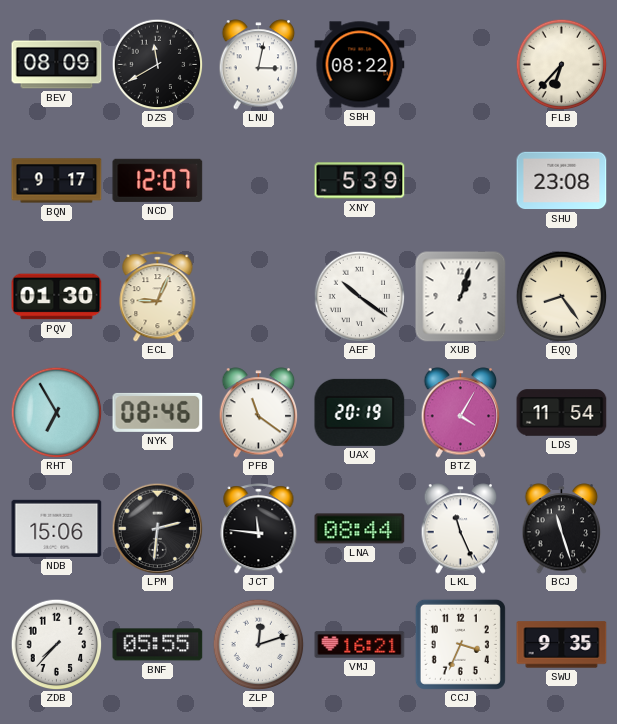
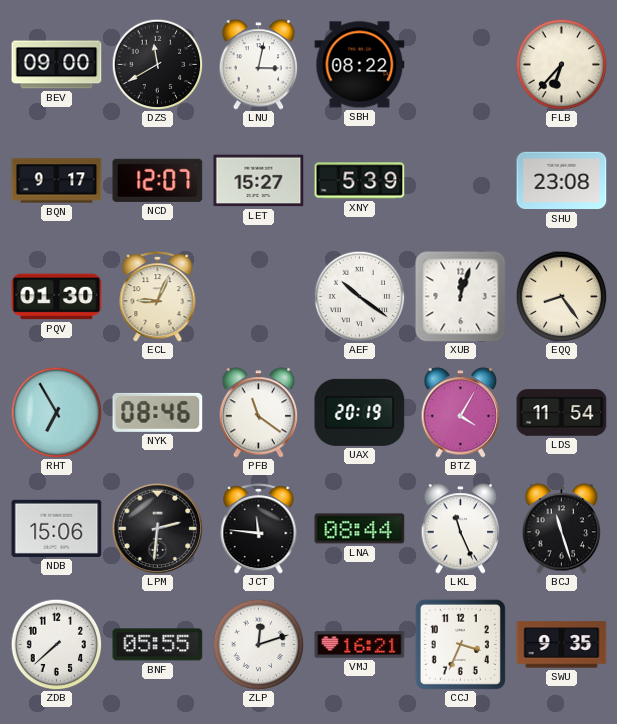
BEV: 08:09 -> 09:00
LET: none -> 15:27
XUB: 1:03 -> 12:03
ZDB: 7:37 -> 7:38
